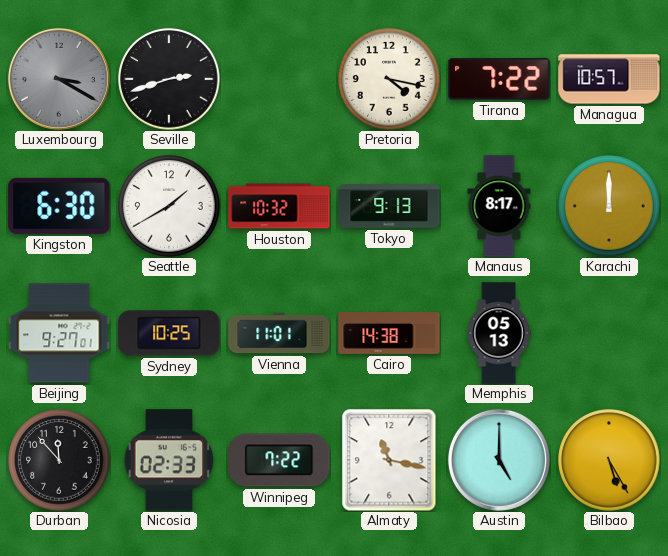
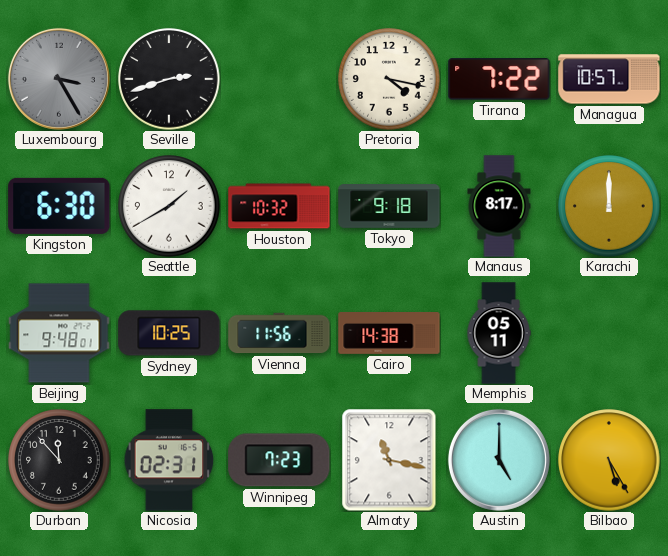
Luxembourg: 3:20 -> 3:25
Tokyo: 9:13 -> 9:18
Beijing: 9:27 -> 9:48
Vienna: 11:01 -> 11:56
Memphis: 05:13 -> 05:11
Nicosia: 02:33 -> 02:31
Winnipeg: 7:22 -> 7:23
